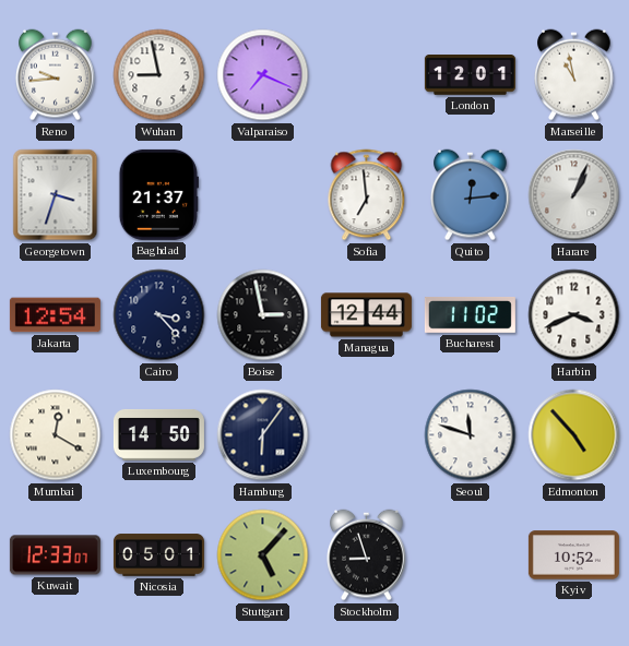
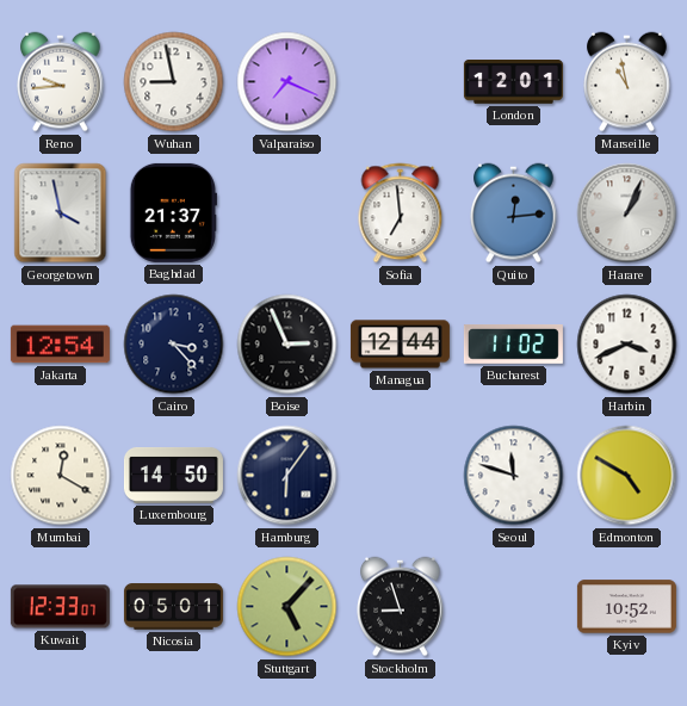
Georgetown: 3:33 -> 3:58
Boise: 2:58 -> 2:56
Edmonton: 4:53 -> 4:50
